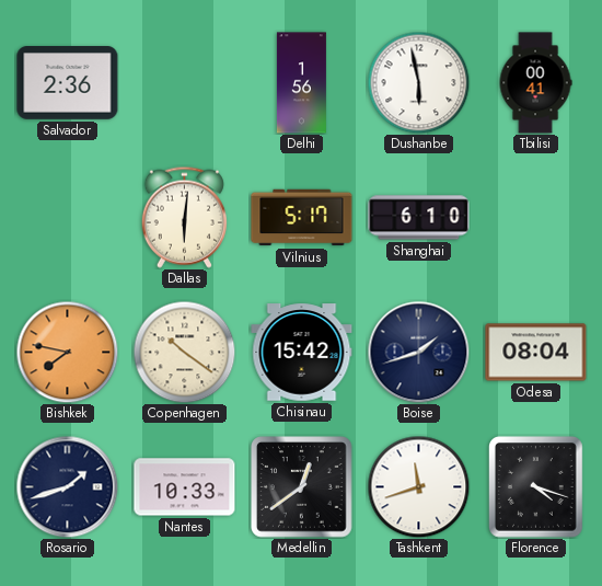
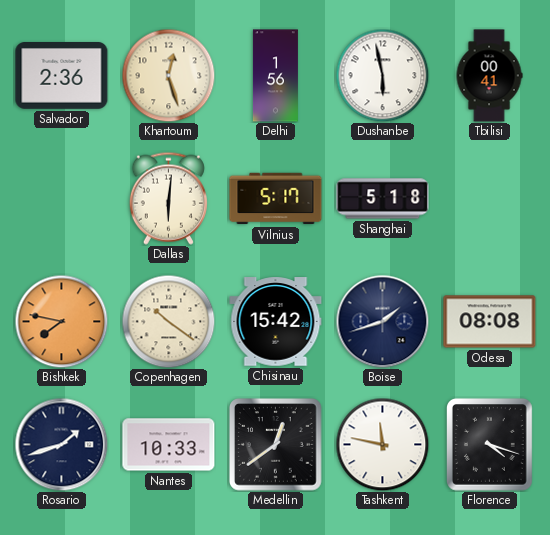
Khartoum: none -> 12:27
Shanghai: 6:10 -> 5:18
Odesa: 08:04 -> 08:08
Tashkent: 11:42 -> 11:47
